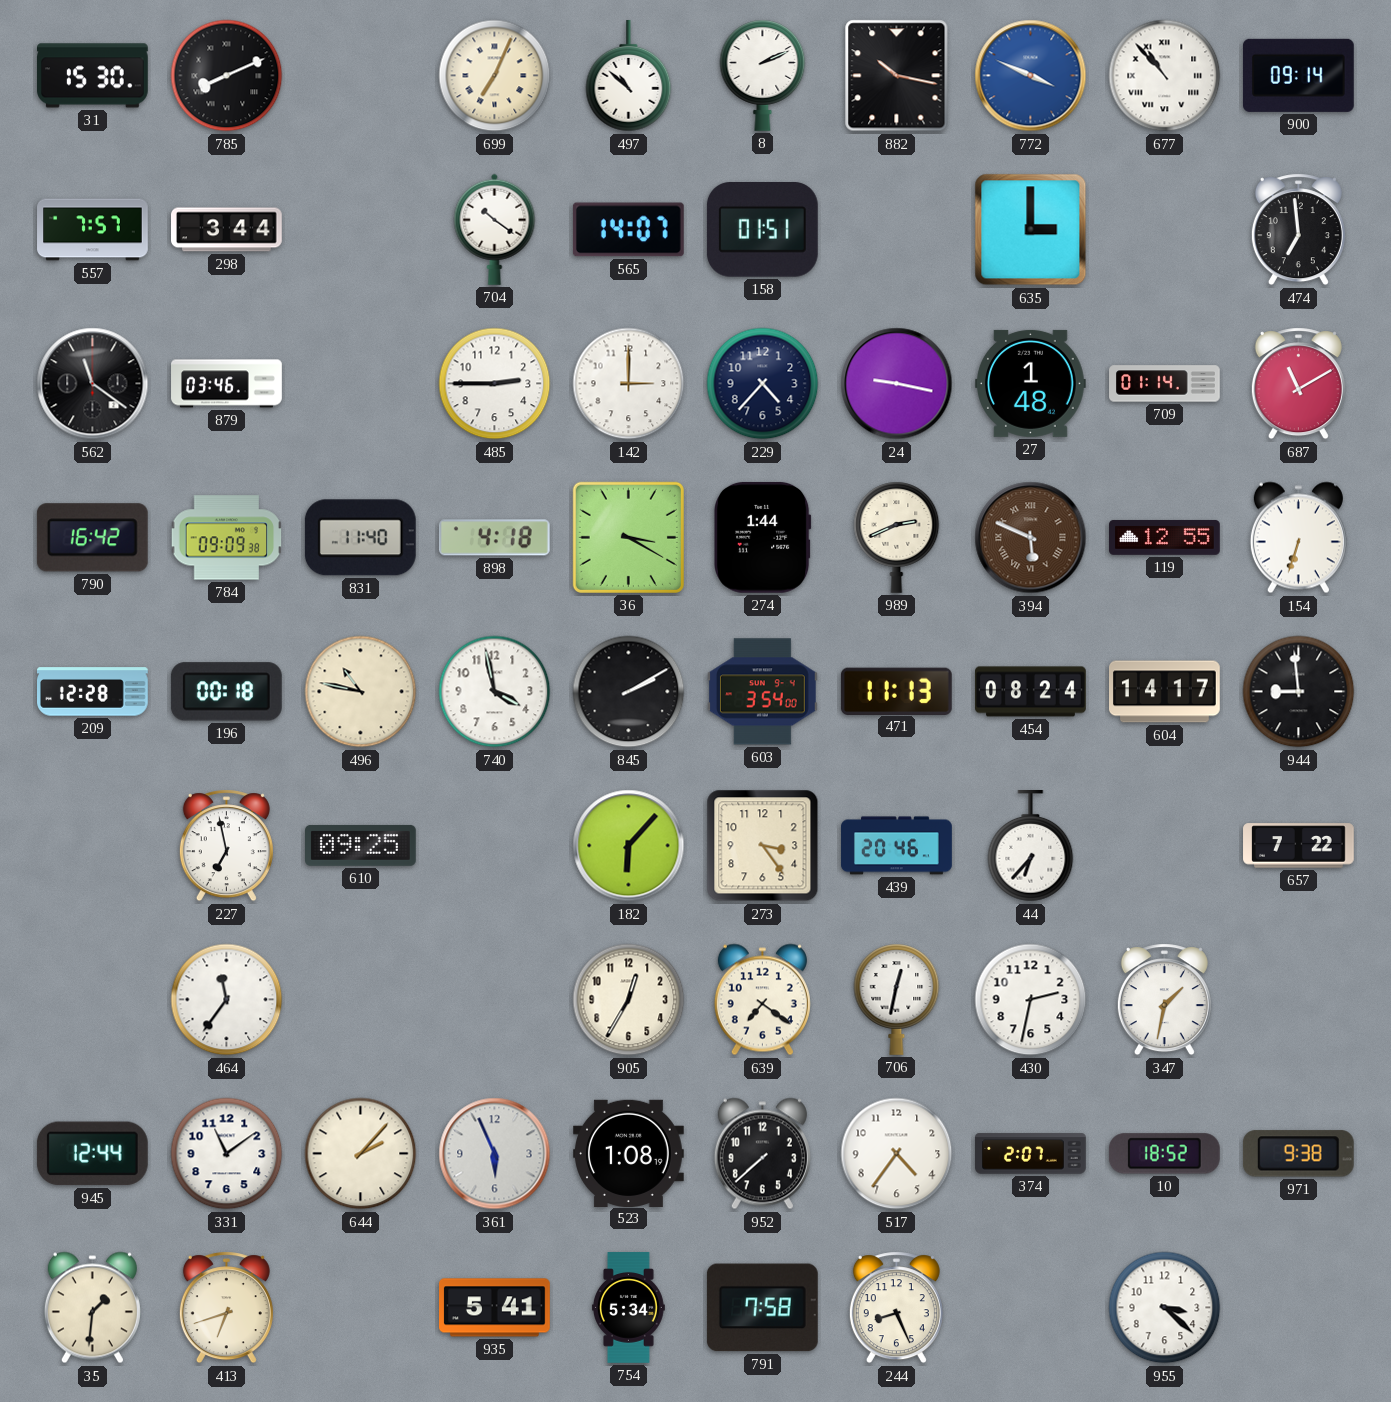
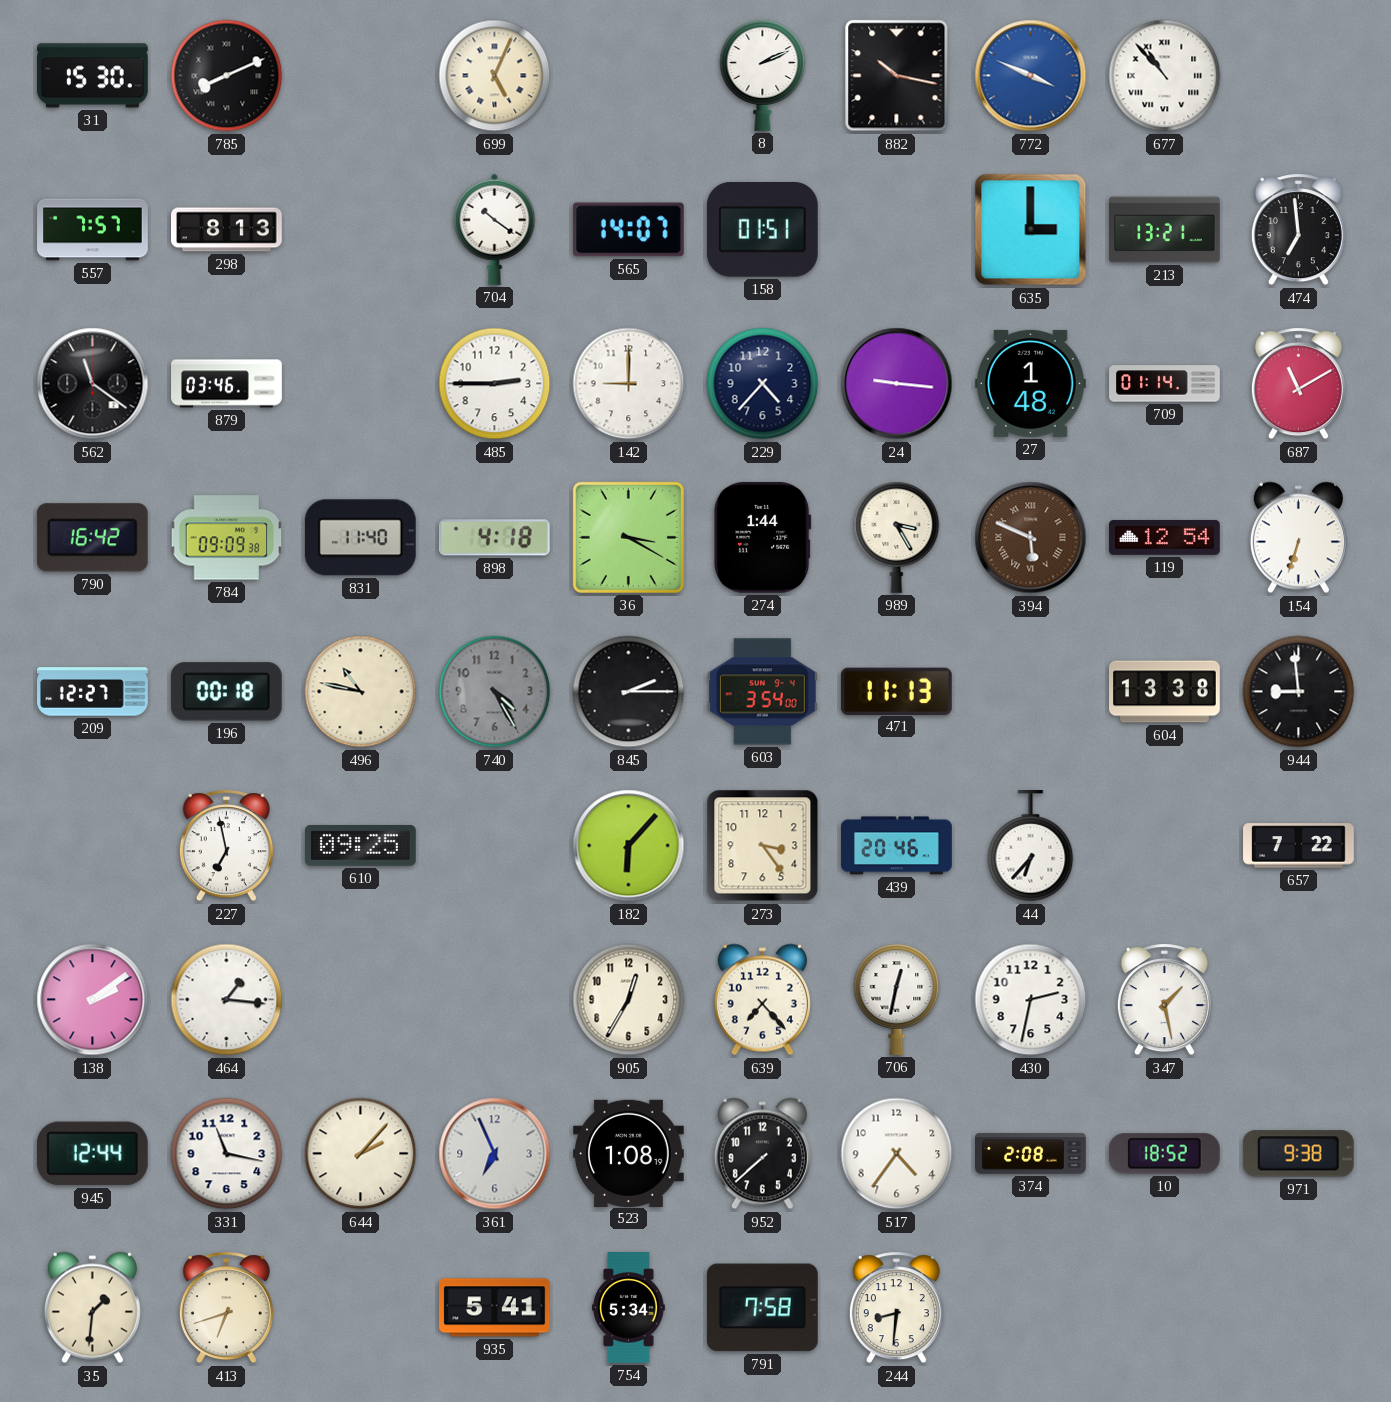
699: 7:04 -> 5:04
497: 10:52 -> none
900: 09:14 -> none
298: 3:44 -> 8:13
213: none -> 13:21
142: 3:00 -> 9:00
24: 9:17 -> 9:16
989: 2:41 -> 3:25
119: 12:55 -> 12:54
209: 12:28 -> 12:27
740: 3:58 -> 4:25
740 dial: white -> grey
845: 2:10 -> 2:15
454: 08:24 -> none
604: 14:17 -> 13:38
138: none -> 2:09
464: 11:36 -> 1:16
639: 7:21 -> 7:23
347: 1:32 -> 1:28
331: 11:09 -> 11:17
361: 5:56 -> 6:56
374: 2:07 -> 2:08
244: 8:26 -> 8:31
955: 3:22 -> none
